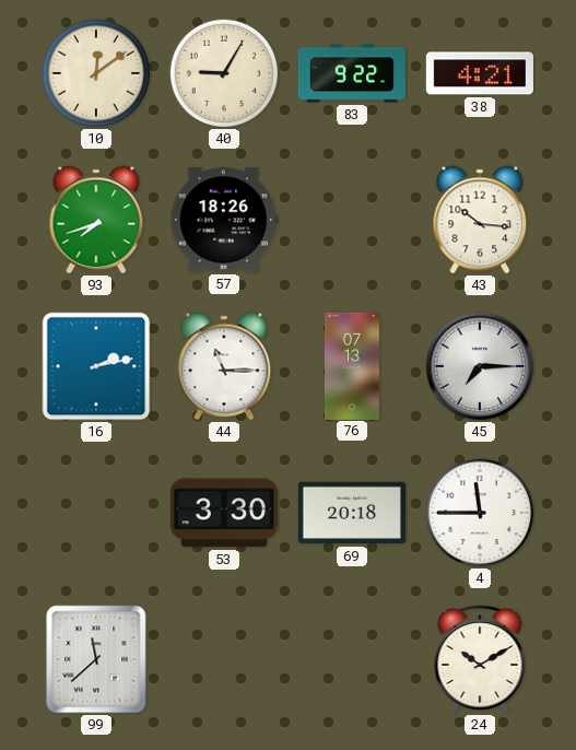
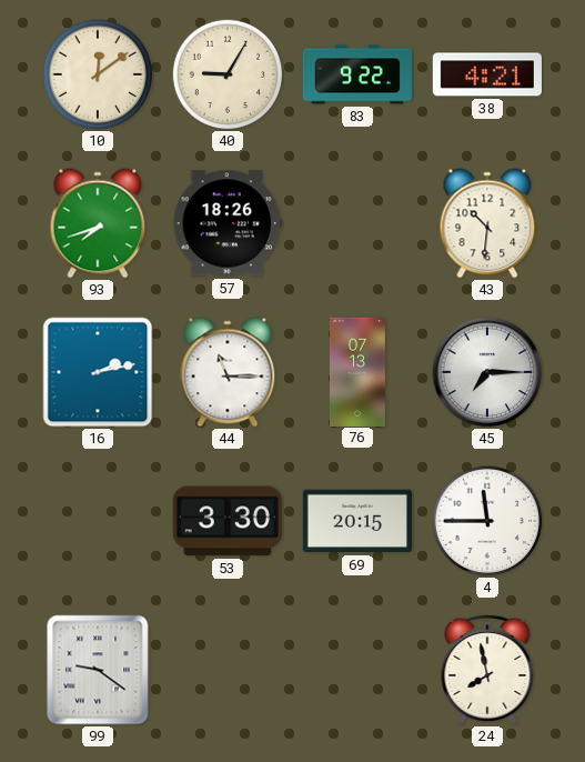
43: 10:16 -> 10:31
69: 20:18 -> 20:15
99: 11:38 -> 9:21
24: 10:10 -> 7:58
